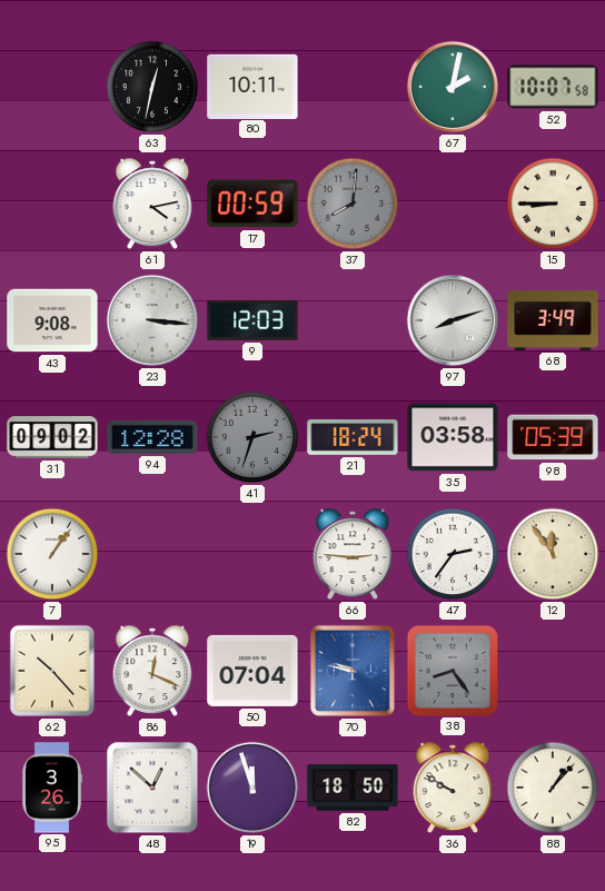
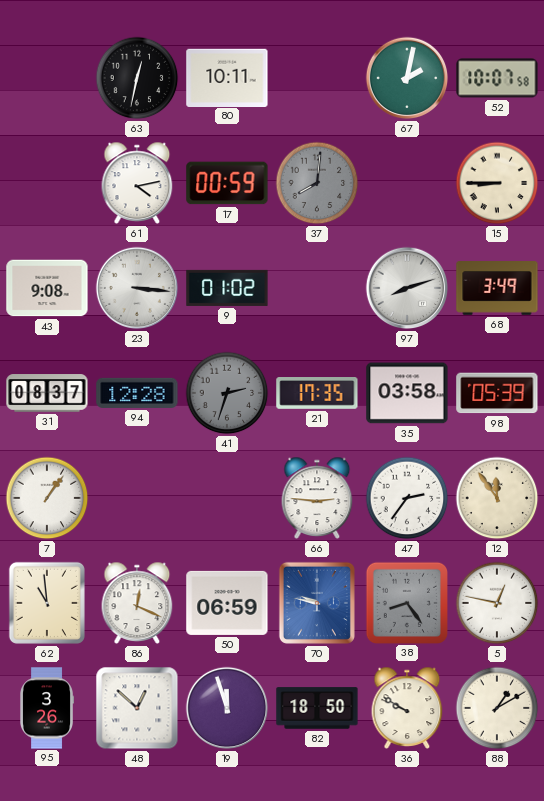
9: 12:03 -> 01:02
31: 09:02 -> 08:37
21: 18:24 -> 17:35
62: 10:23 -> 10:59
50: 07:04 -> 06:59
5: none -> 12:47
88: 1:07 -> 1:10
